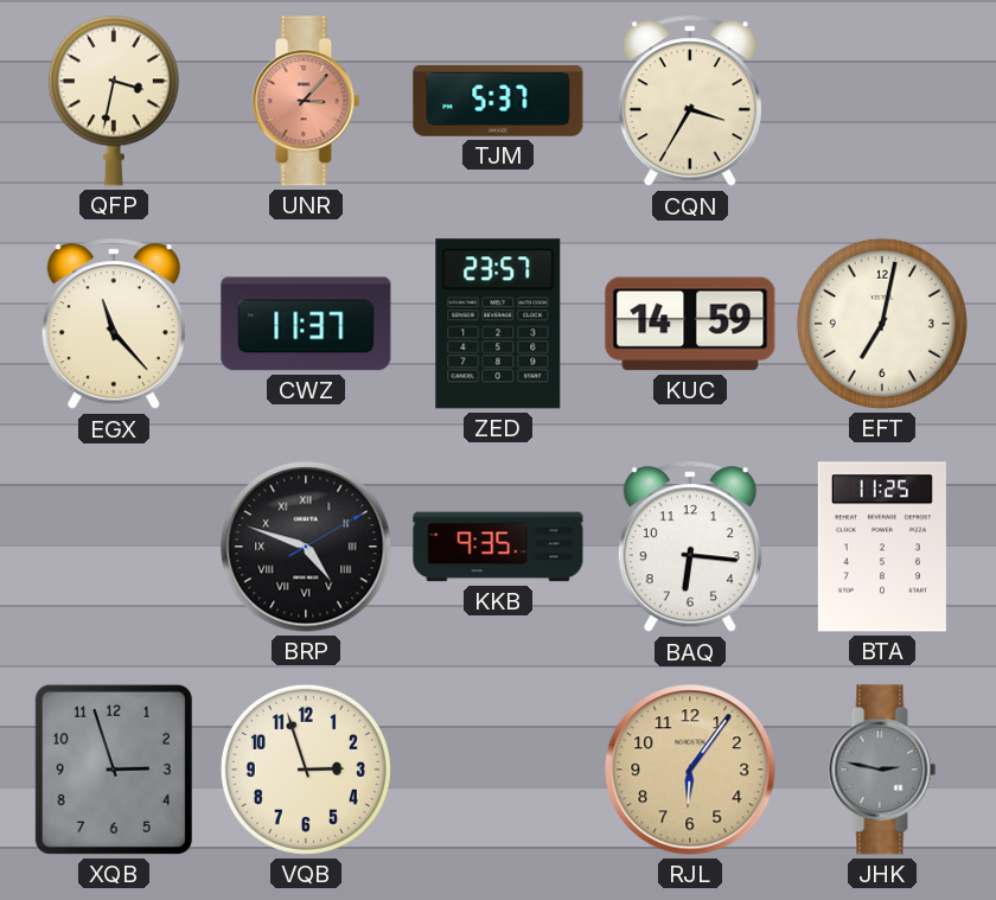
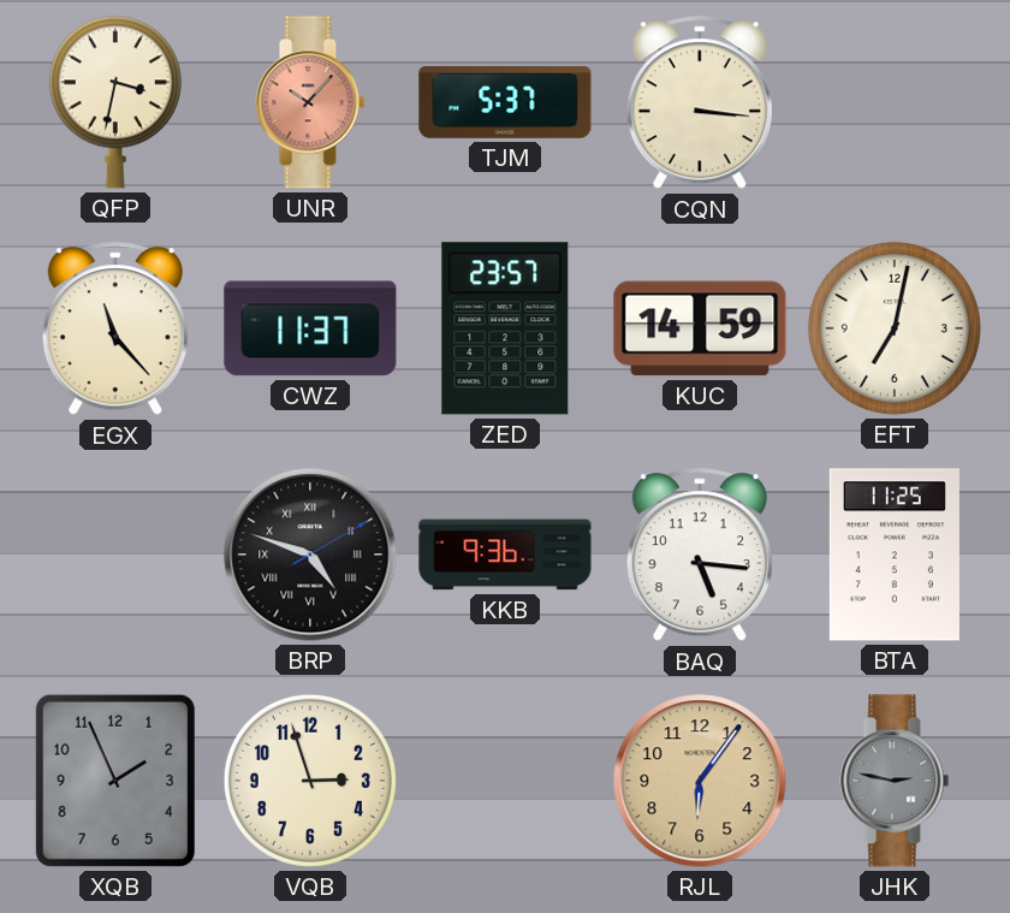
UNR: 3:07 -> 10:07
CQN: 3:35 -> 3:16
KKB: 9:35 -> 9:36
BAQ: 6:16 -> 5:16
XQB: 2:57 -> 1:56
